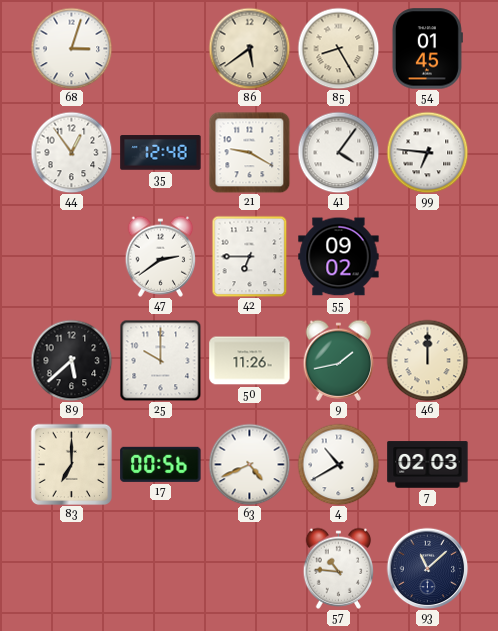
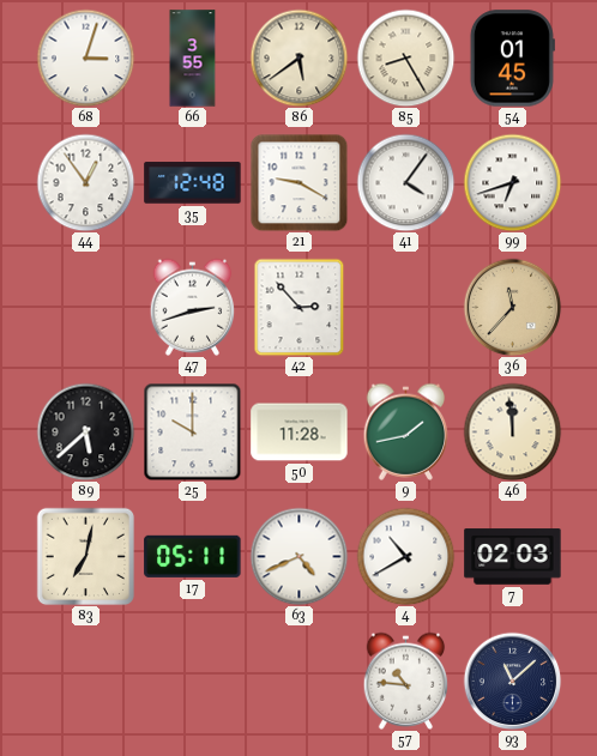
66: none -> 3:55
99: 6:46 -> 6:42
47: 2:39 -> 2:42
42: 6:45 -> 2:53
55: 09:02 -> none
36: none -> 11:37
50: 11:26 -> 11:28
46: 12:00 -> 11:59
83: 7:00 -> 7:02
17: 00:56 -> 05:11
